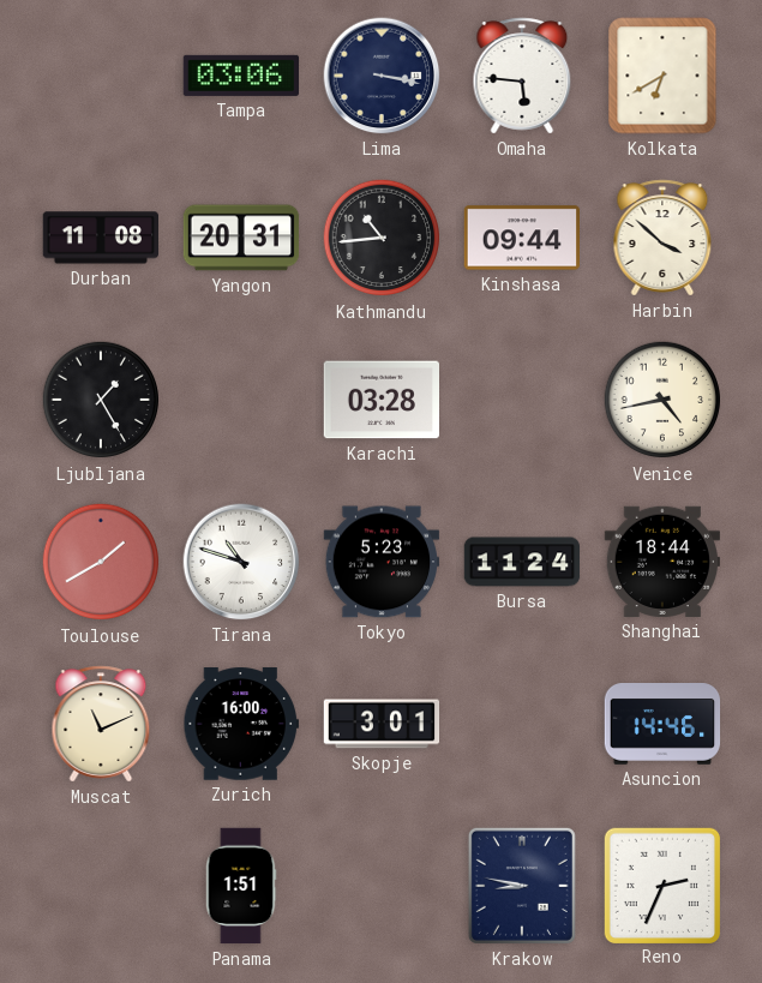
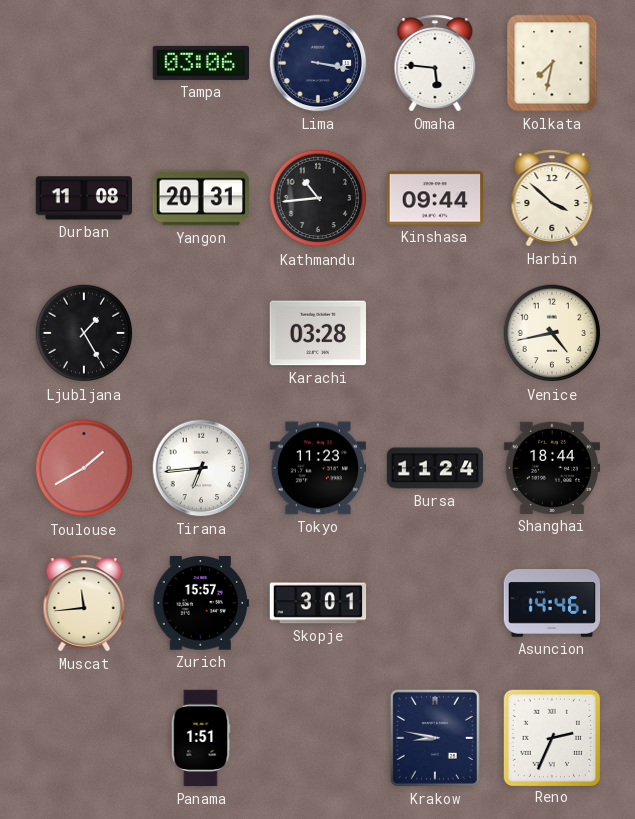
Kolkata: 6:40 -> 7:32
Tirana: 10:48 -> 6:44
Tokyo: 5:23 -> 11:23
Muscat: 11:11 -> 11:44
Zurich: 16:00 -> 15:57
